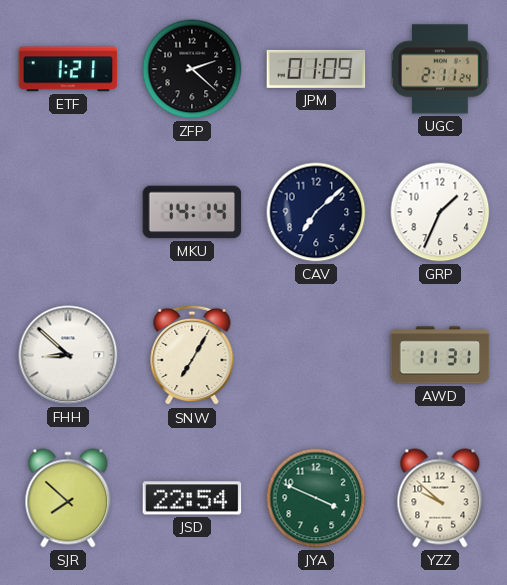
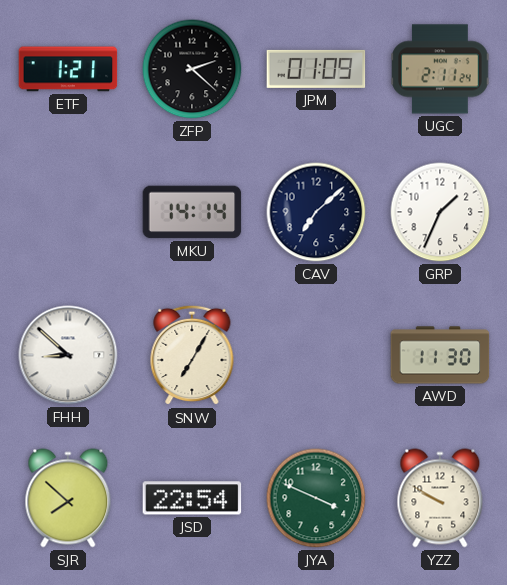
AWD: 11:31 -> 11:30
YZZ: 9:52 -> 9:50
